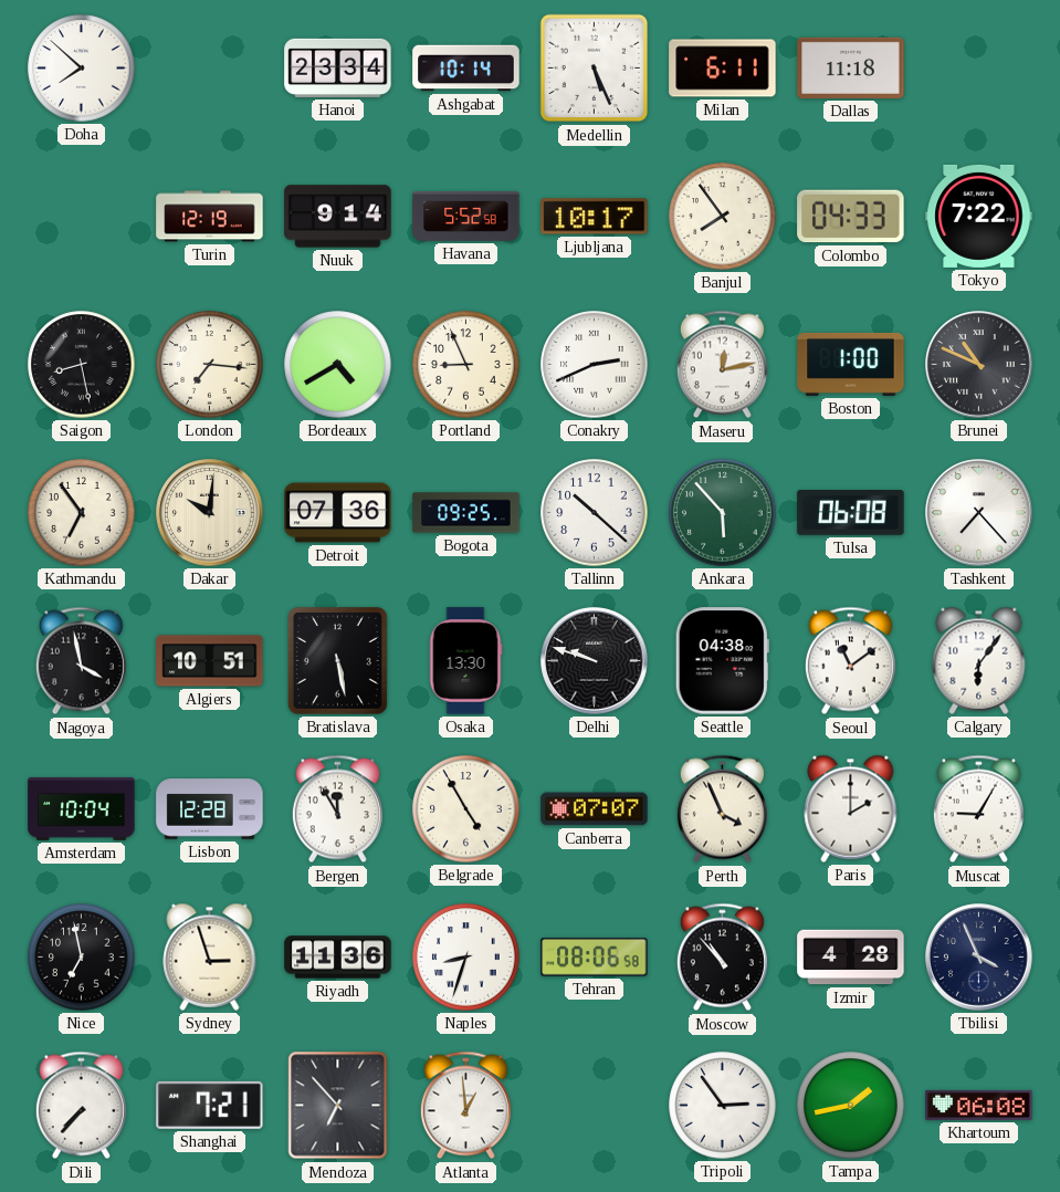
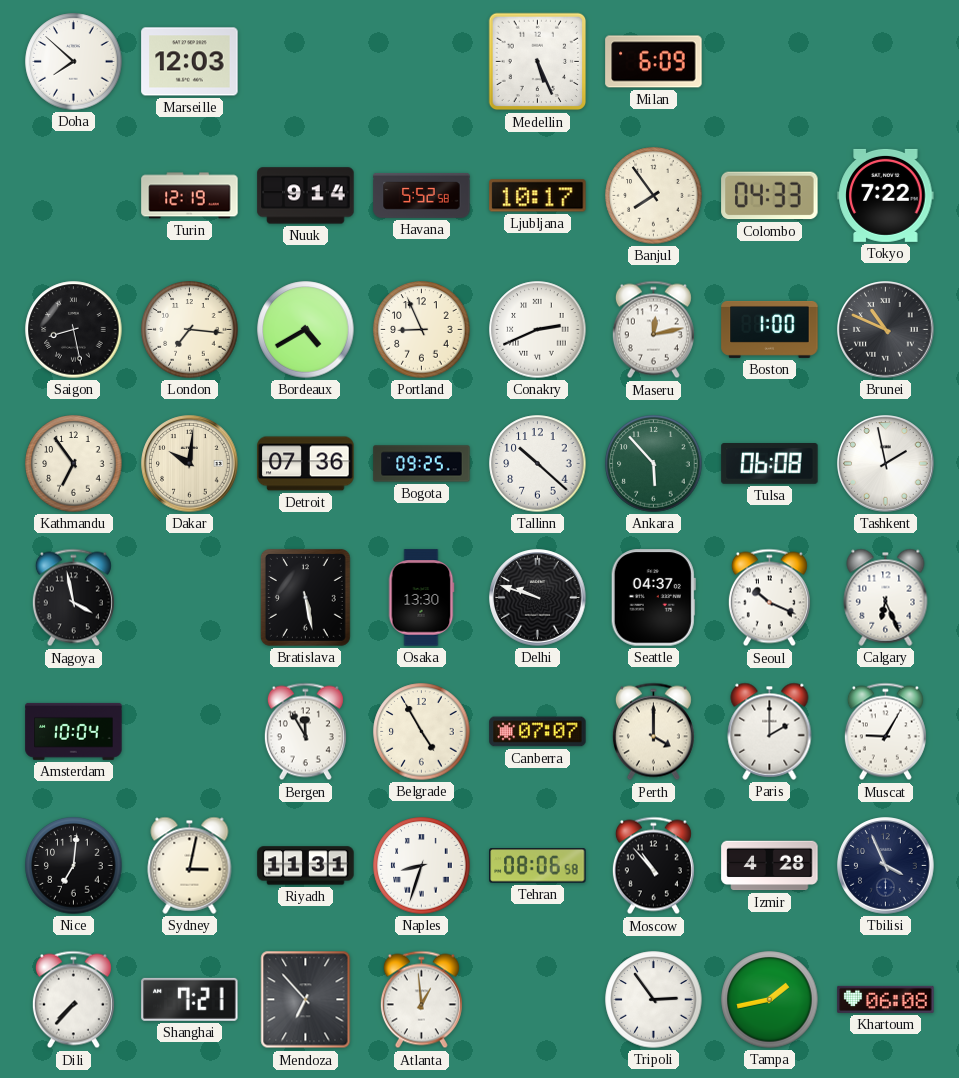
Marseille: none -> 12:03
Hanoi: 23:34 -> none
Ashgabat: 10:14 -> none
Milan: 6:11 -> 6:09
Dallas: 11:18 -> none
Tashkent: 7:23 -> 1:58
Algiers: 10:51 -> none
Seattle: 04:38 -> 04:37
Seoul: 11:09 -> 10:19
Calgary: 6:06 -> 6:26
Lisbon: 12:28 -> none
Perth: 3:56 -> 4:00
Nice: 6:58 -> 7:01
Sydney: 2:57 -> 3:02
Riyadh: 11:36 -> 11:31
